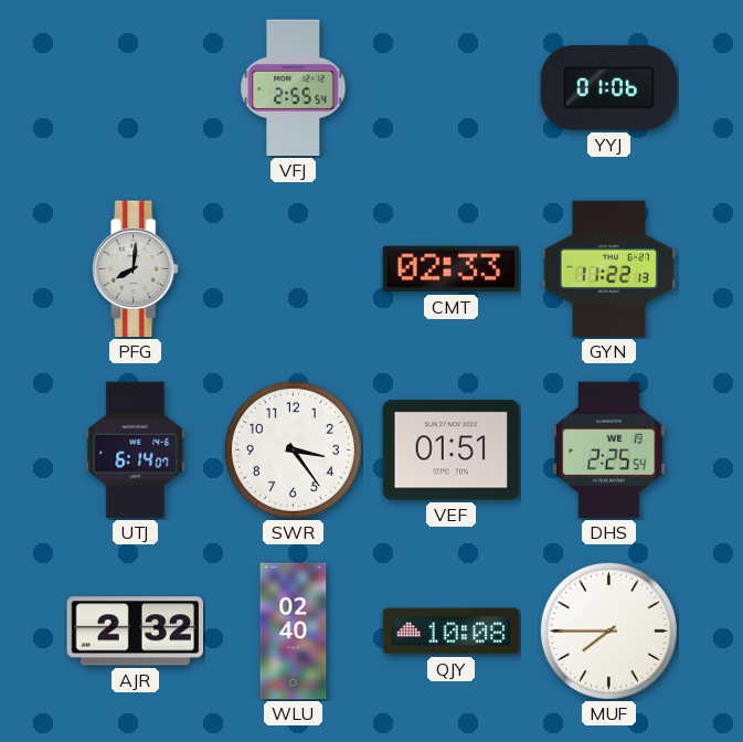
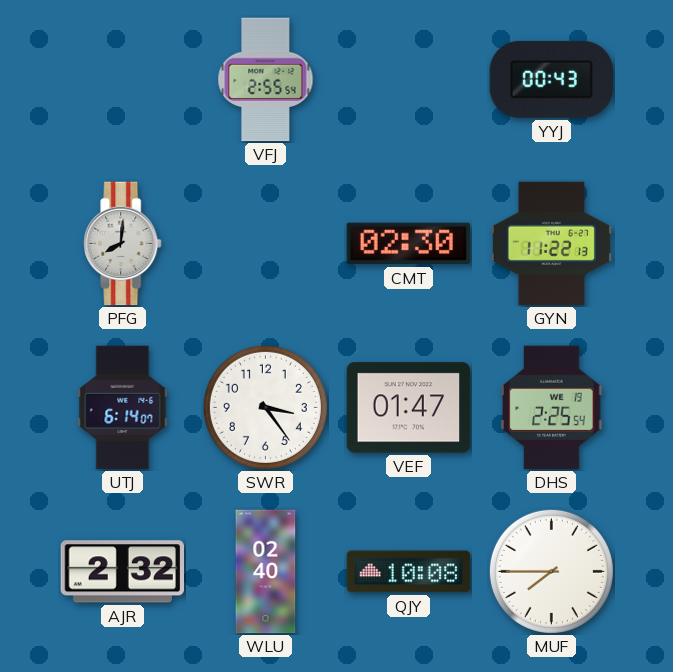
YYJ: 01:06 -> 00:43
CMT: 02:33 -> 02:30
VEF: 01:51 -> 01:47
